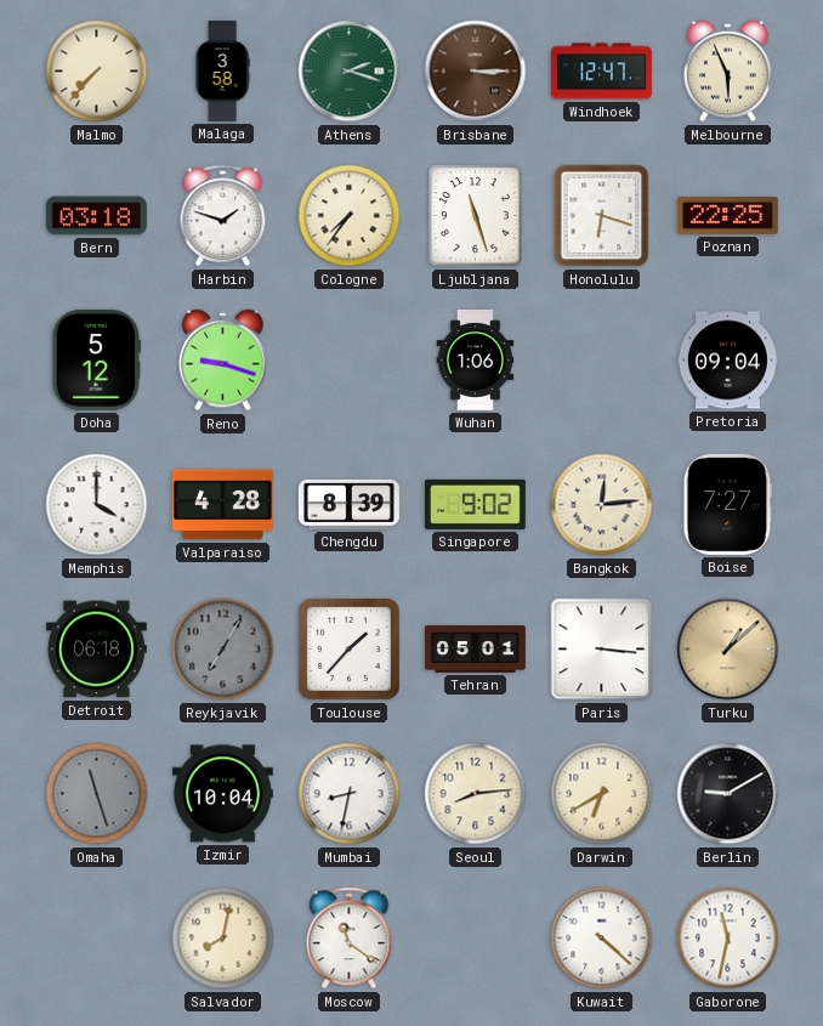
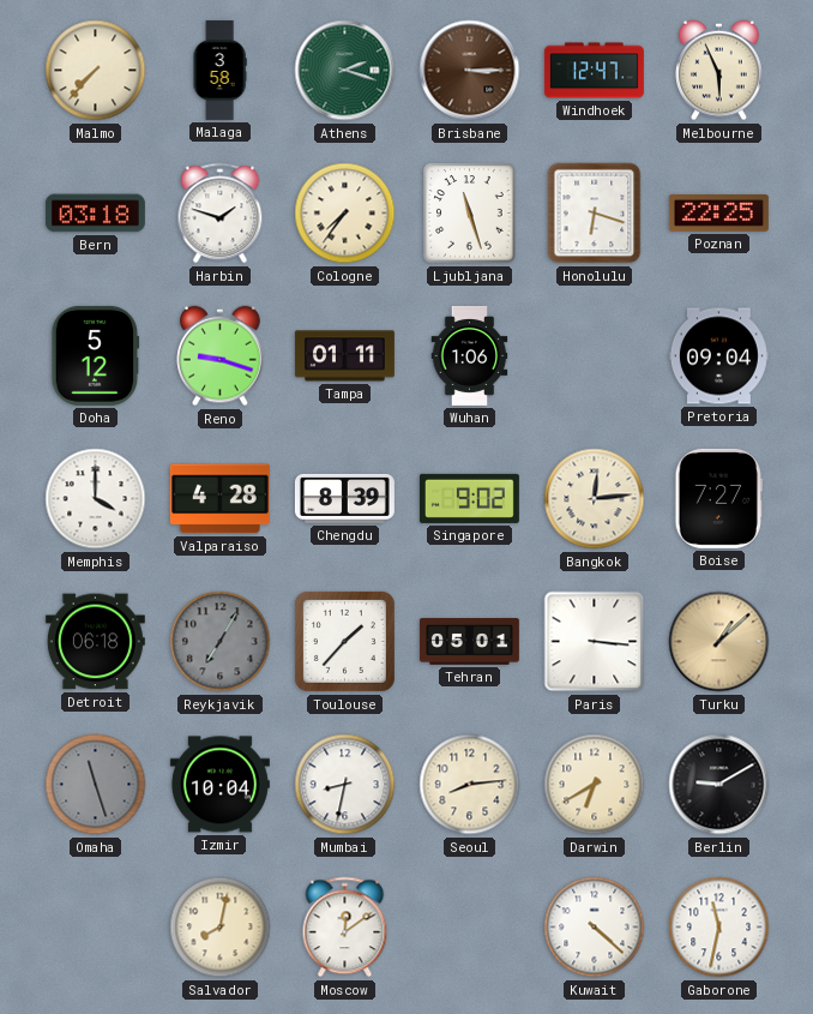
Tampa: none -> 01:11
Moscow: 11:21 -> 12:09
